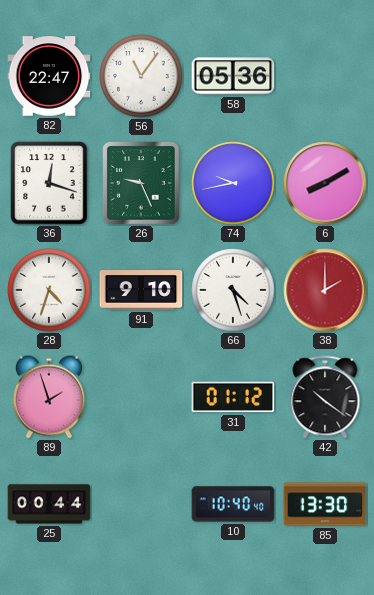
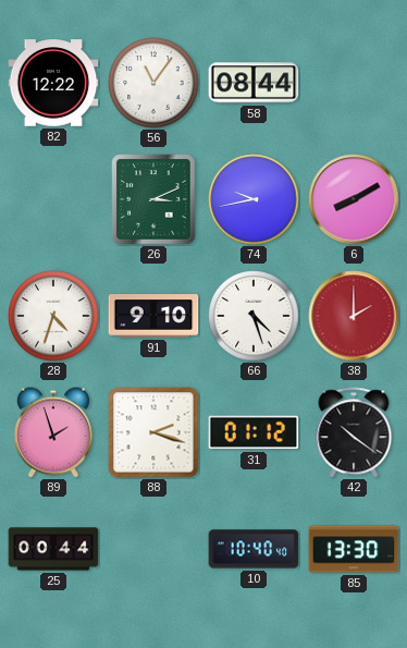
82: 22:47 -> 12:22
58: 05:36 -> 08:44
36: 12:18 -> none
26: 9:26 -> 3:11
88: none -> 2:18
